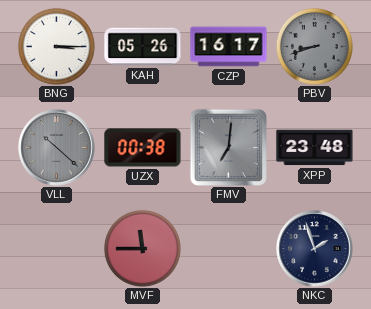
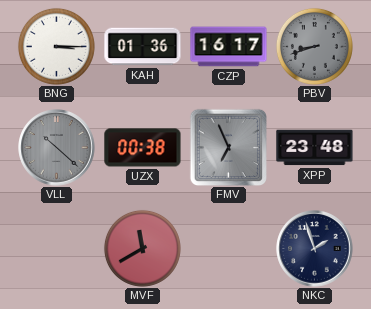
KAH: 05:26 -> 01:36
FMV: 7:01 -> 6:56
MVF: 11:45 -> 11:40
